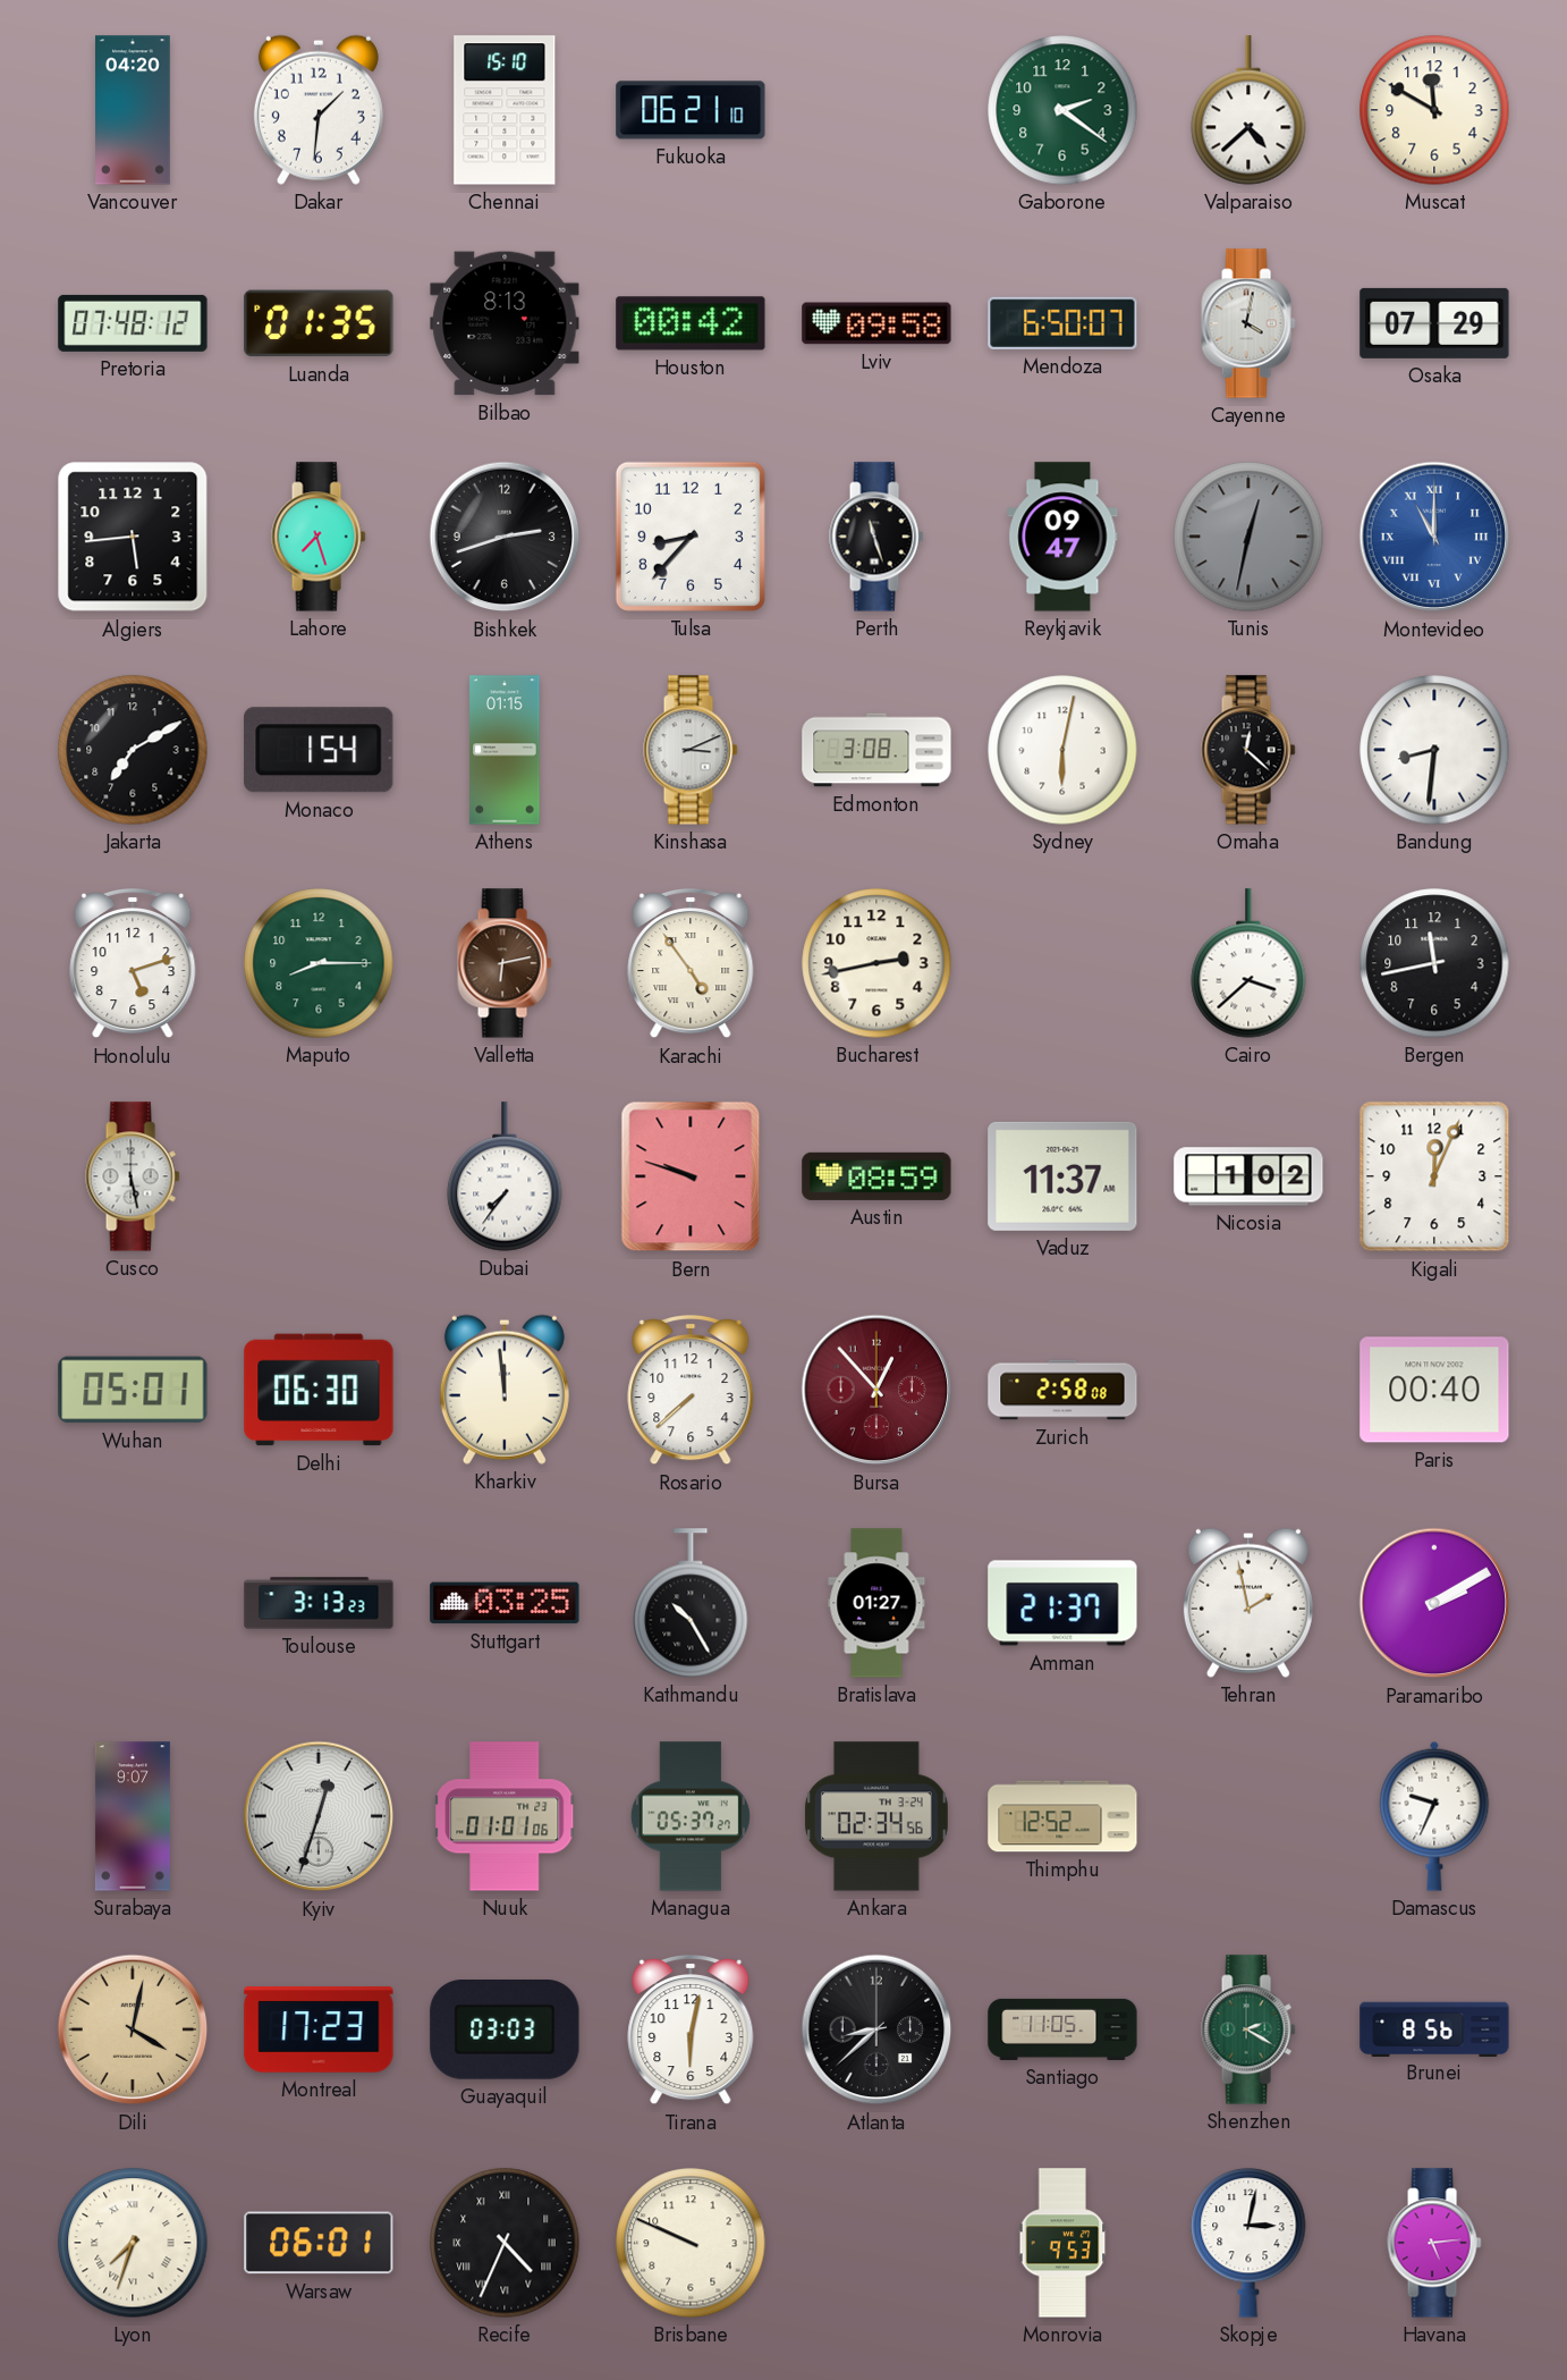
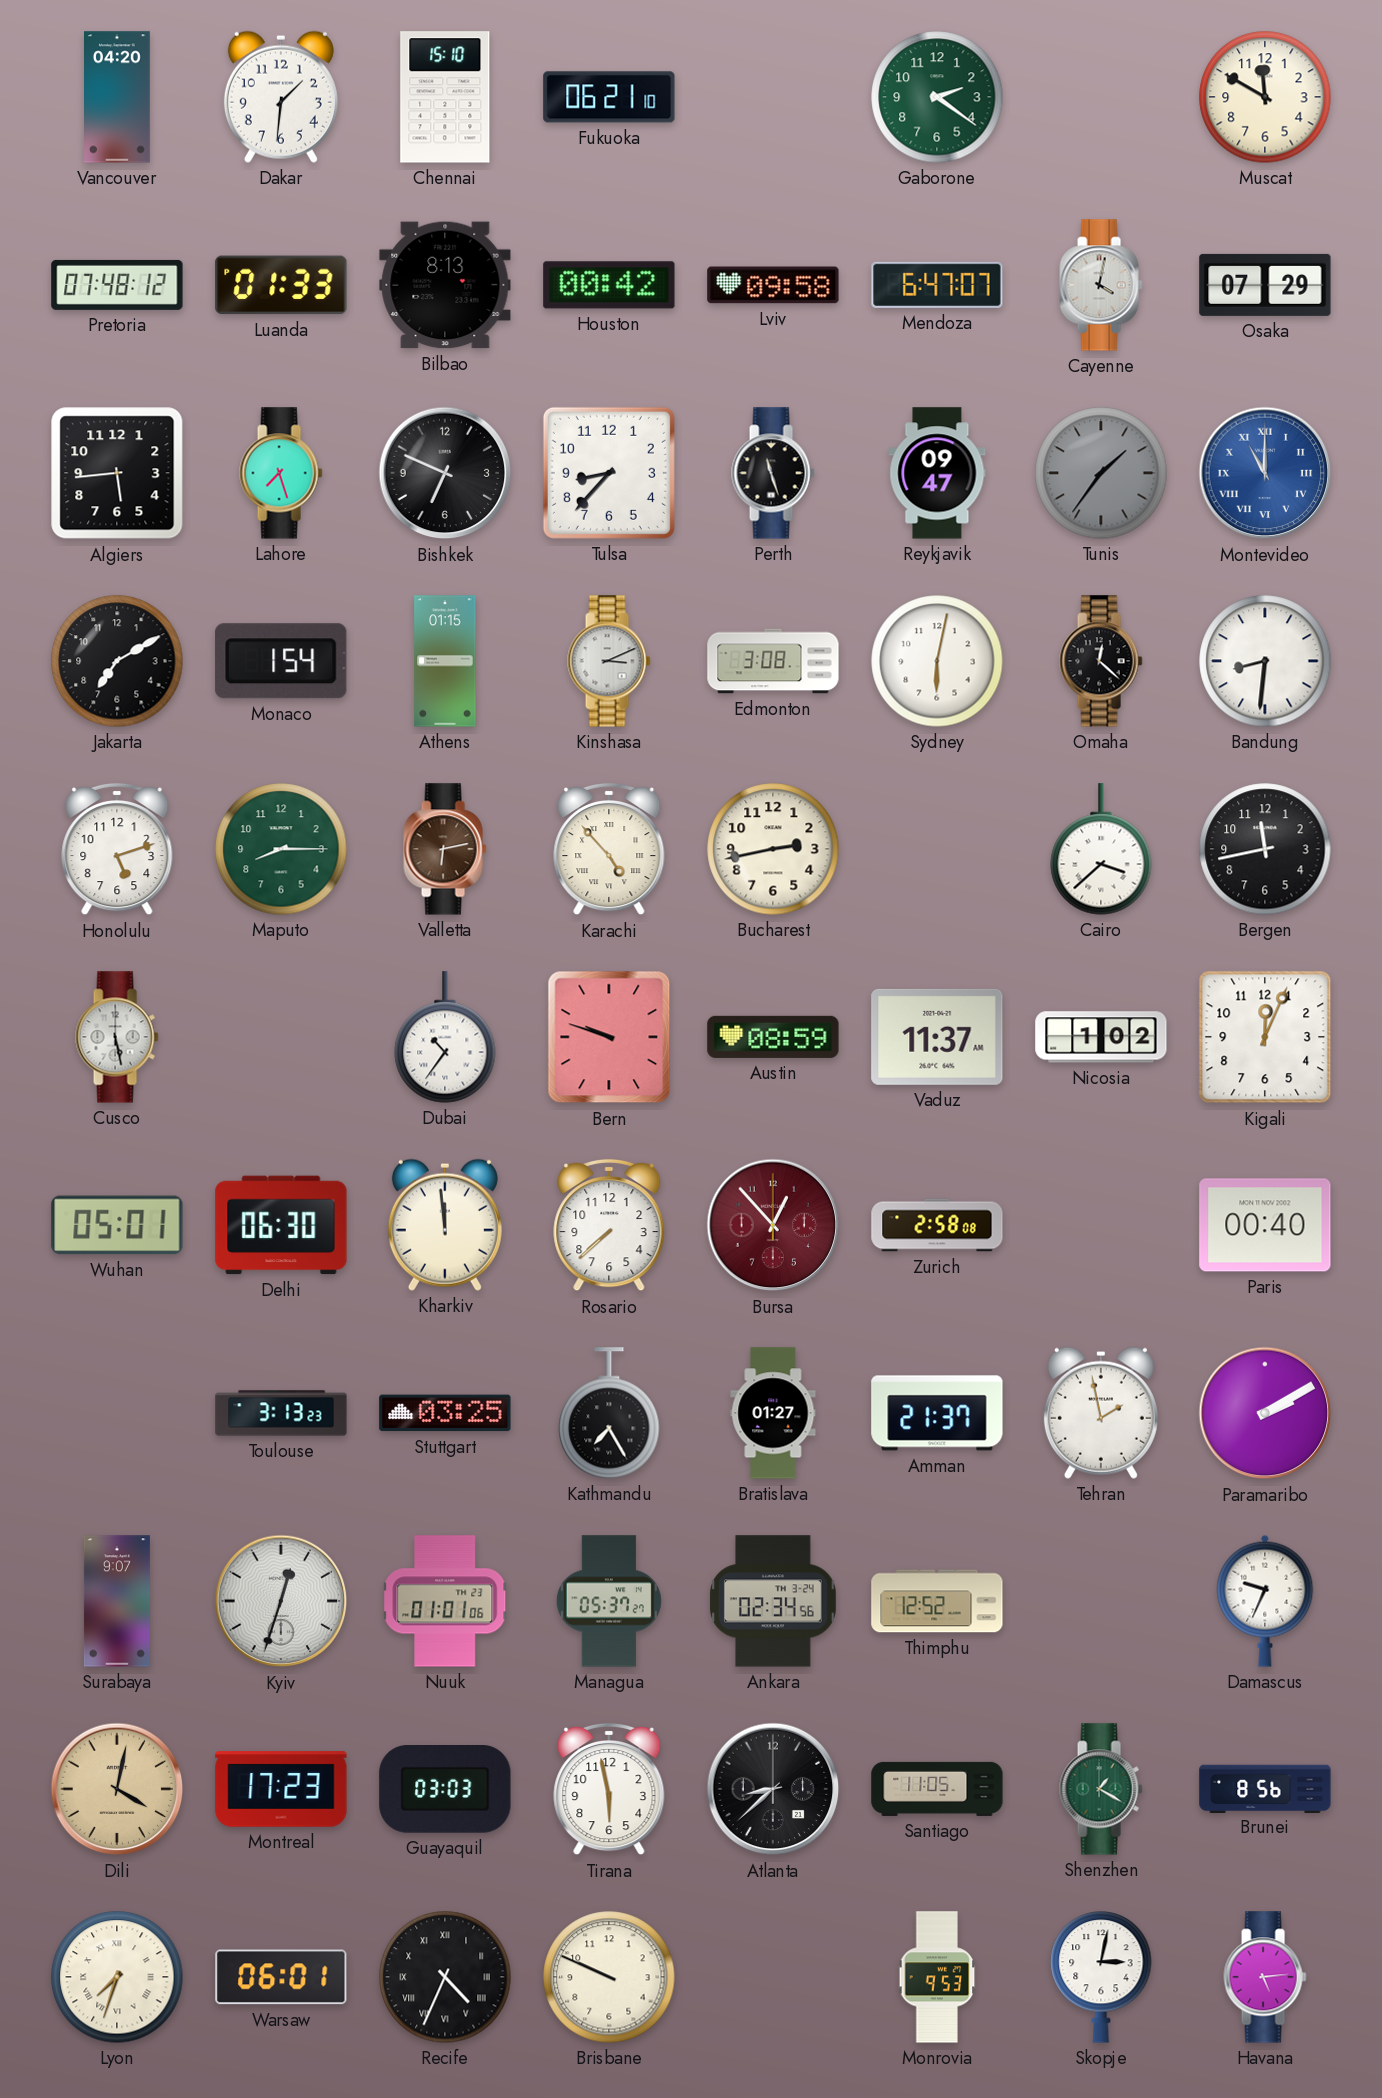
Valparaiso: 4:38 -> none
Luanda: 01:35 -> 01:33
Mendoza: 6:50 -> 6:47
Bishkek: 2:42 -> 6:49
Tunis: 12:32 -> 1:36
Karachi: 4:54 -> 4:53
Dubai: 7:36 -> 10:36
Kathmandu: 10:25 -> 7:25
Tirana: 6:02 -> 5:58
Shenzhen: 2:20 -> 1:20
